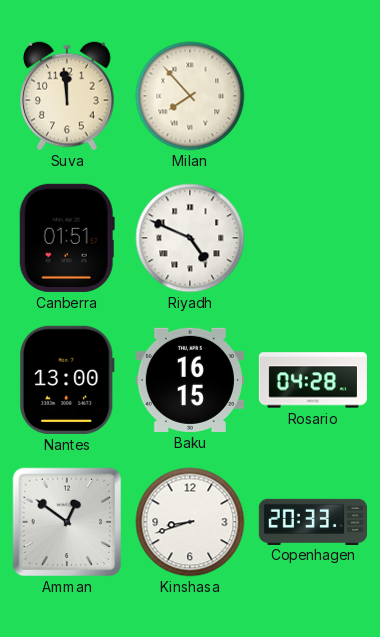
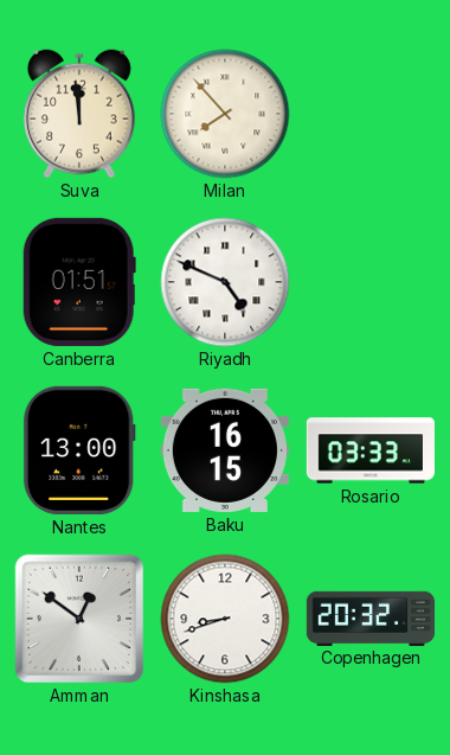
Rosario: 04:28 -> 03:33
Copenhagen: 20:33 -> 20:32
